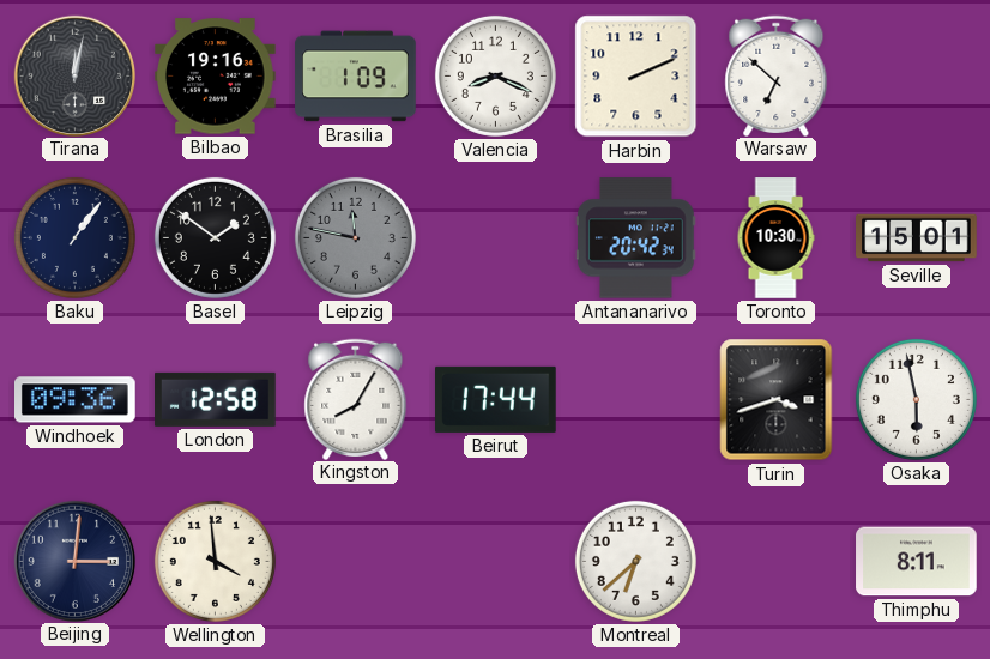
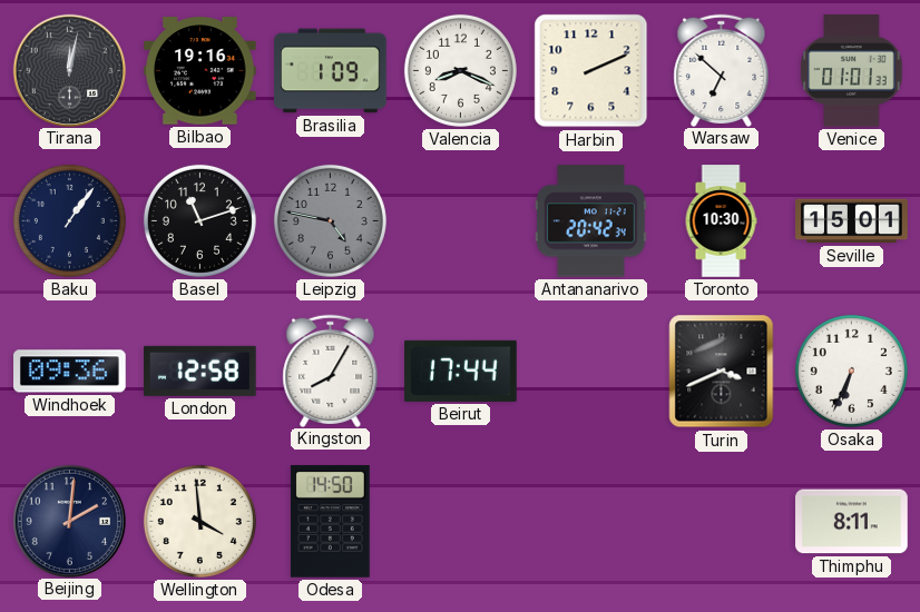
Venice: none -> 01:01
Basel: 1:51 -> 11:12
Leipzig: 11:47 -> 4:47
Turin: 3:42 -> 3:41
Osaka: 5:58 -> 6:34
Beijing: 3:01 -> 2:01
Odesa: none -> 14:50
Montreal: 6:38 -> none
